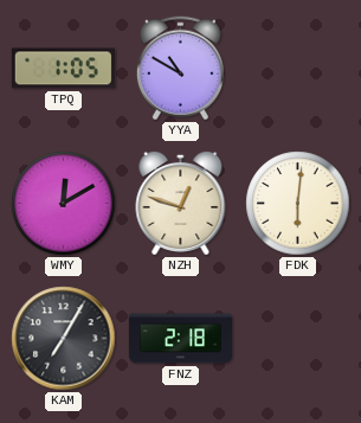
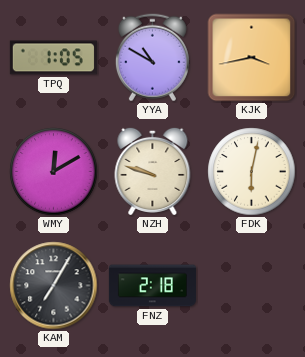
KJK: none -> 3:43
NZH: 12:48 -> 9:48
FDK: 6:01 -> 6:02
